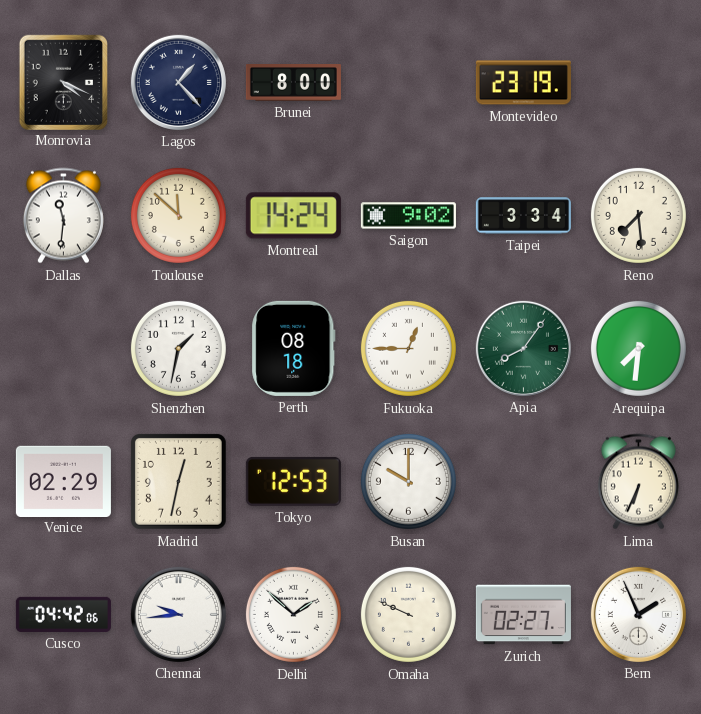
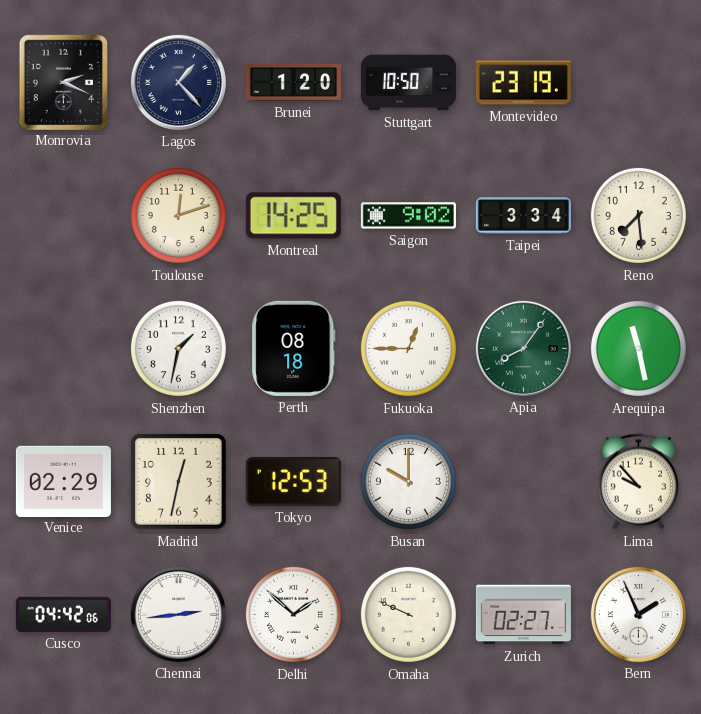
Monrovia: 4:19 -> 2:19
Brunei: 8:00 -> 1:20
Stuttgart: none -> 10:50
Dallas: 11:31 -> none
Toulouse: 11:52 -> 12:12
Montreal: 14:24 -> 14:25
Arequipa: 7:31 -> 11:28
Lima: 6:34 -> 9:53
Chennai: 9:44 -> 2:44
